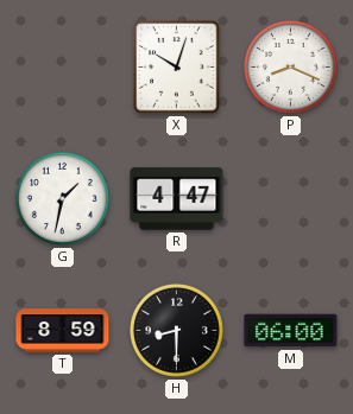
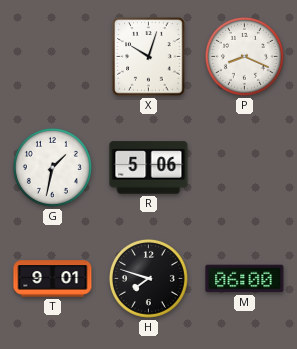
R: 4:47 -> 5:06
T: 8:59 -> 9:01
H: 8:30 -> 7:48
